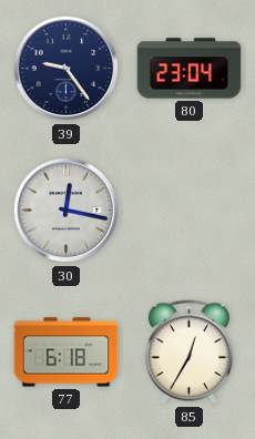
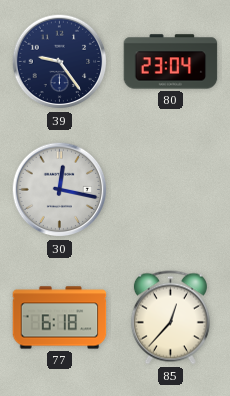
85: 12:35 -> 12:37
